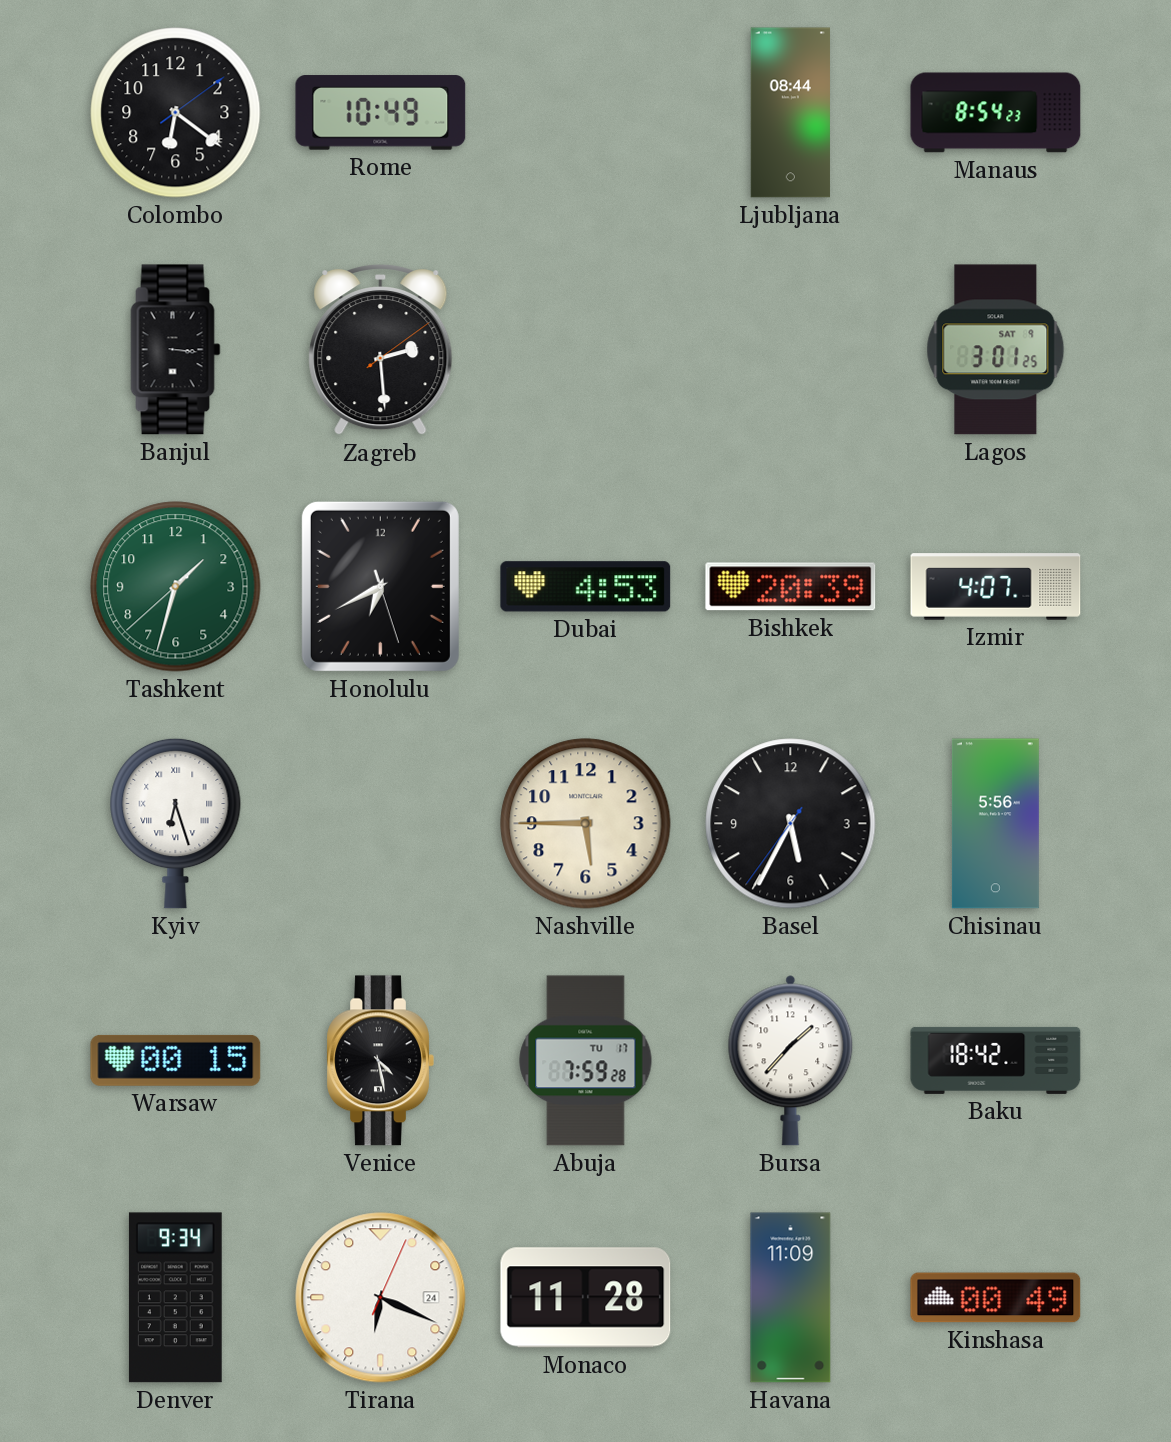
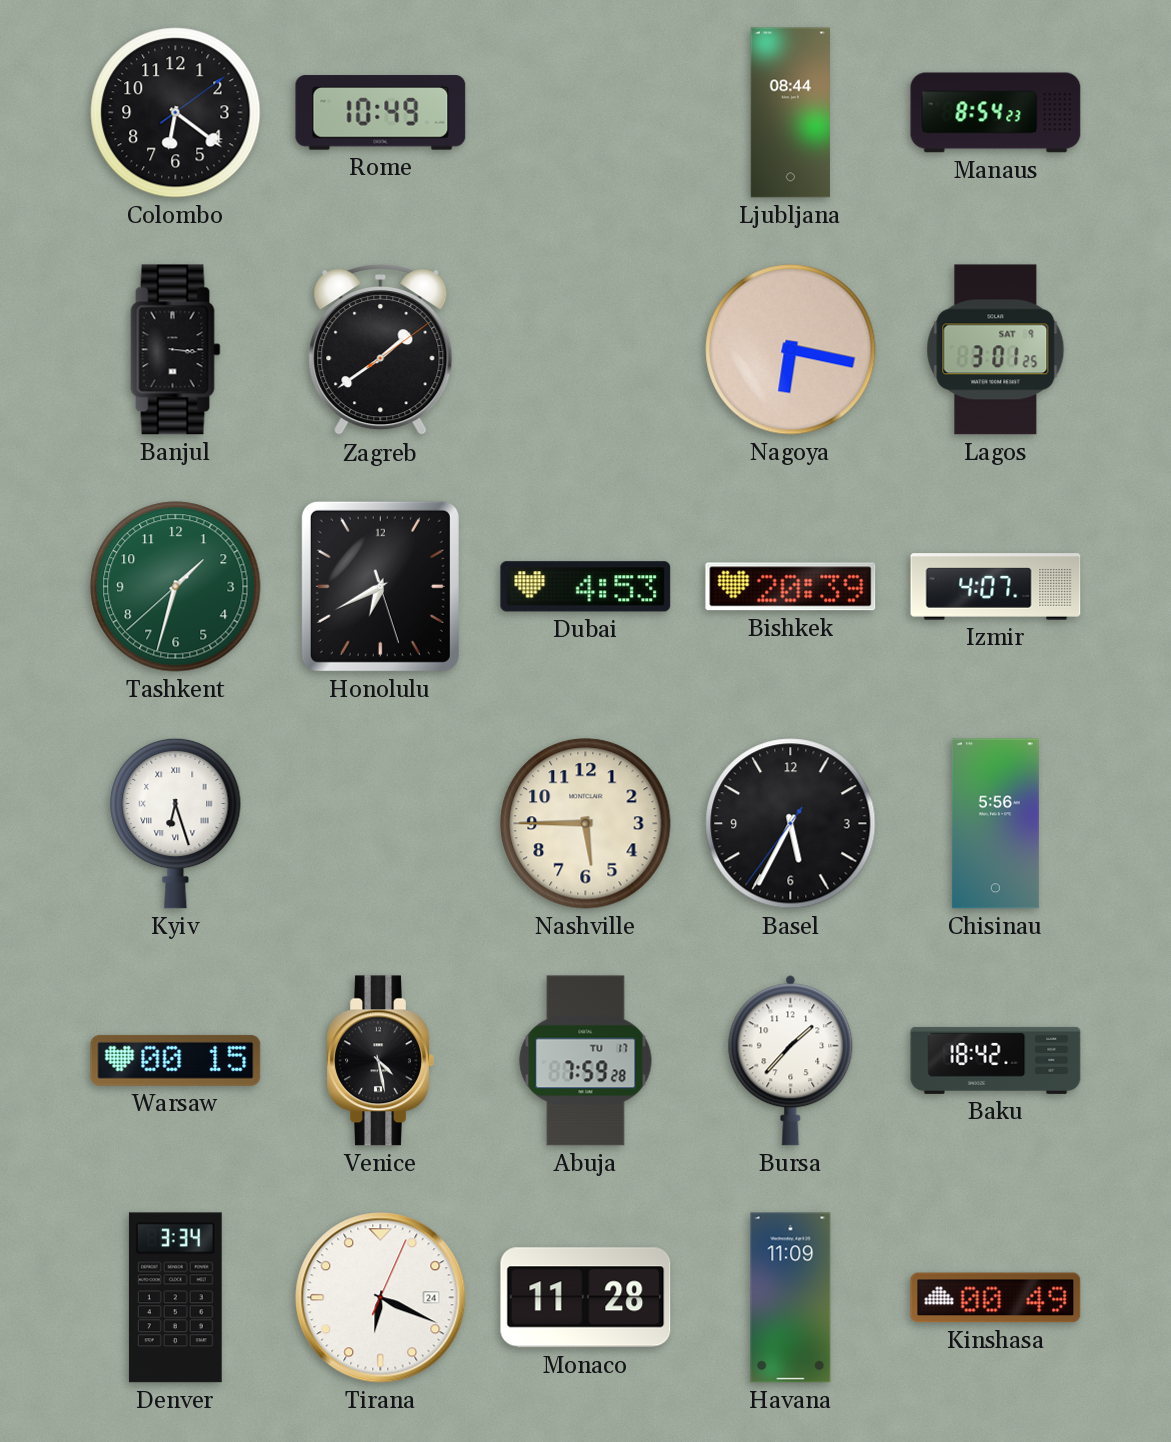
Zagreb: 2:29 -> 1:39
Nagoya: none -> 6:17
Denver: 9:34 -> 3:34
